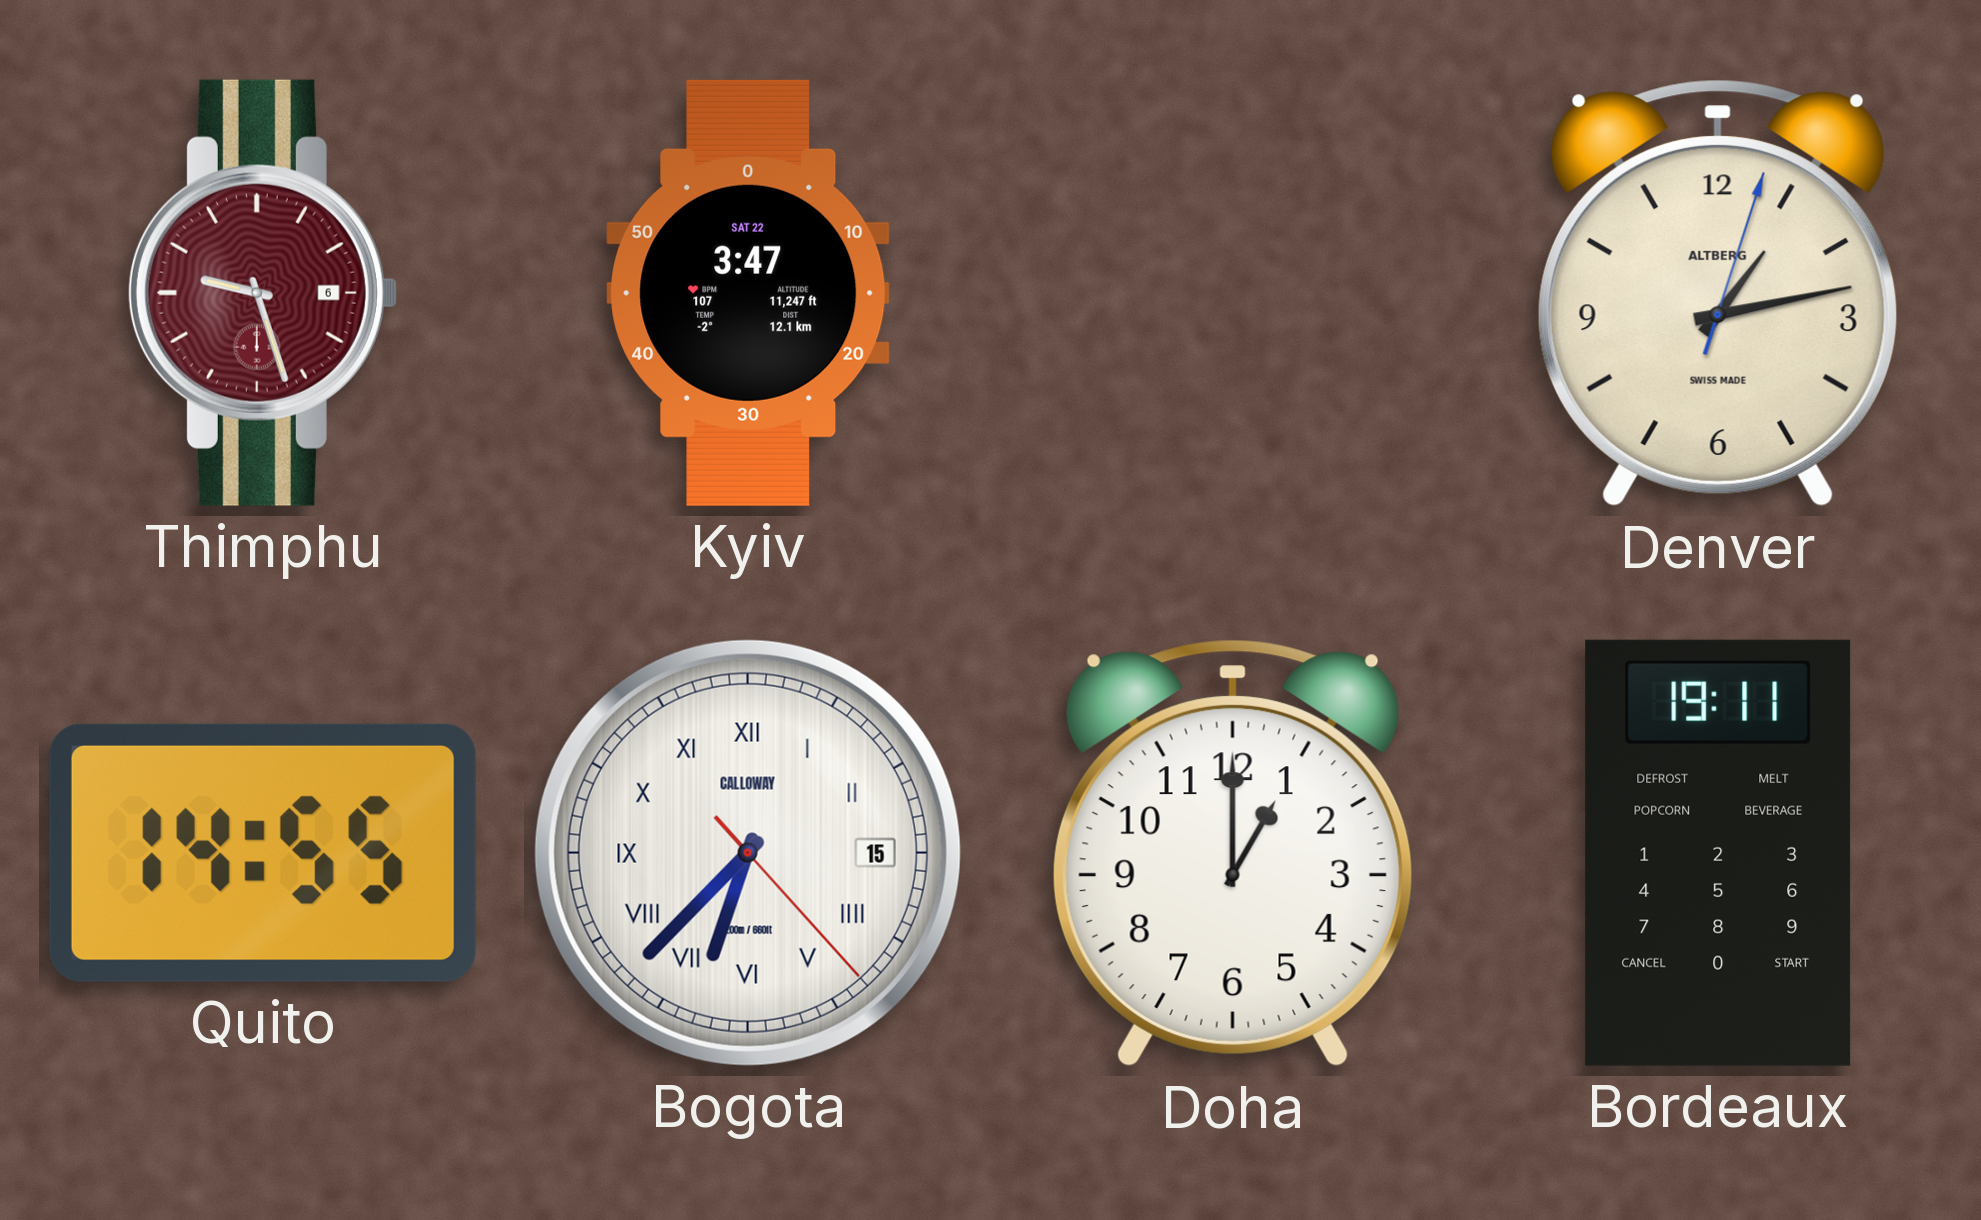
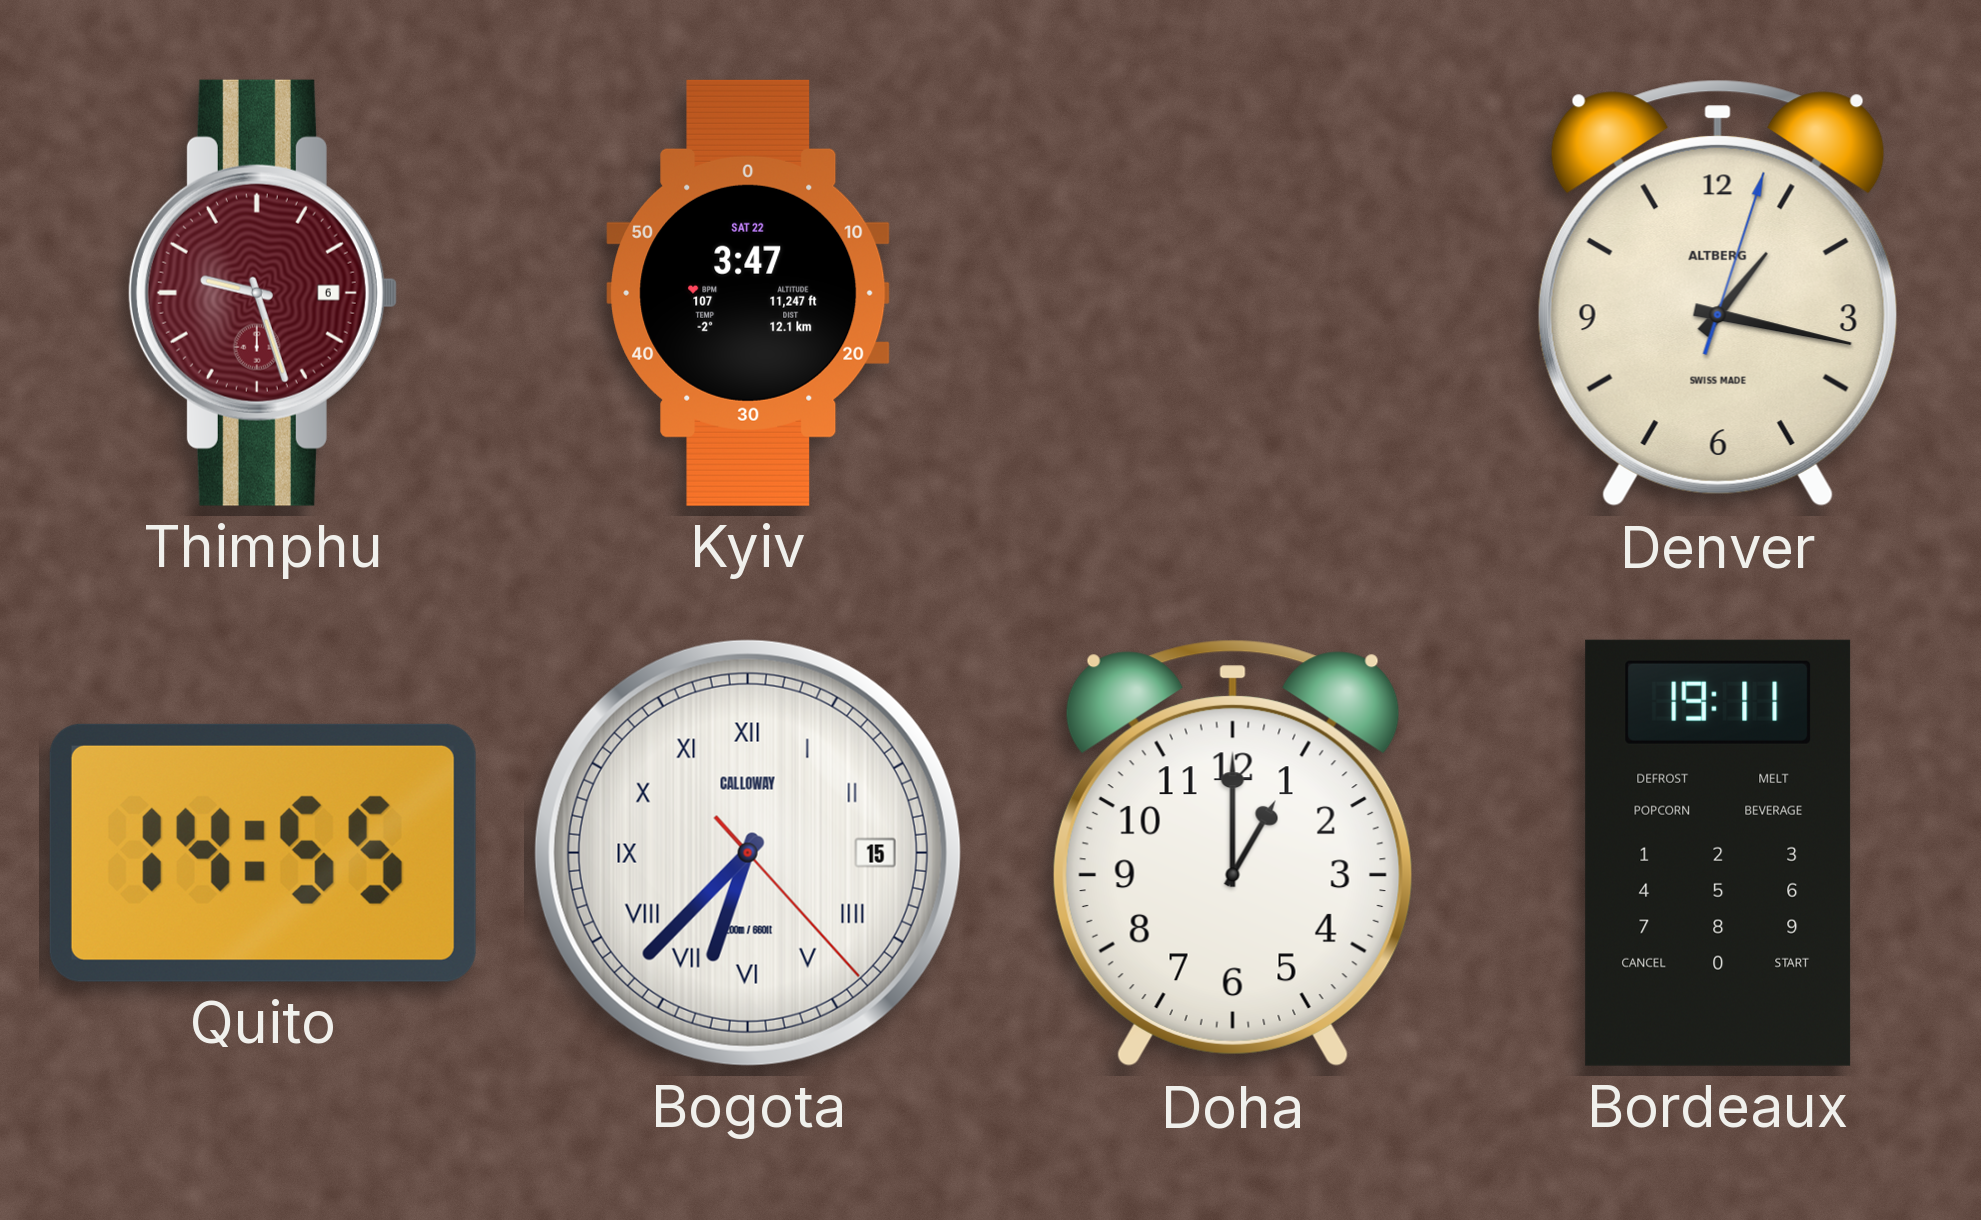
Denver: 1:13 -> 1:17
